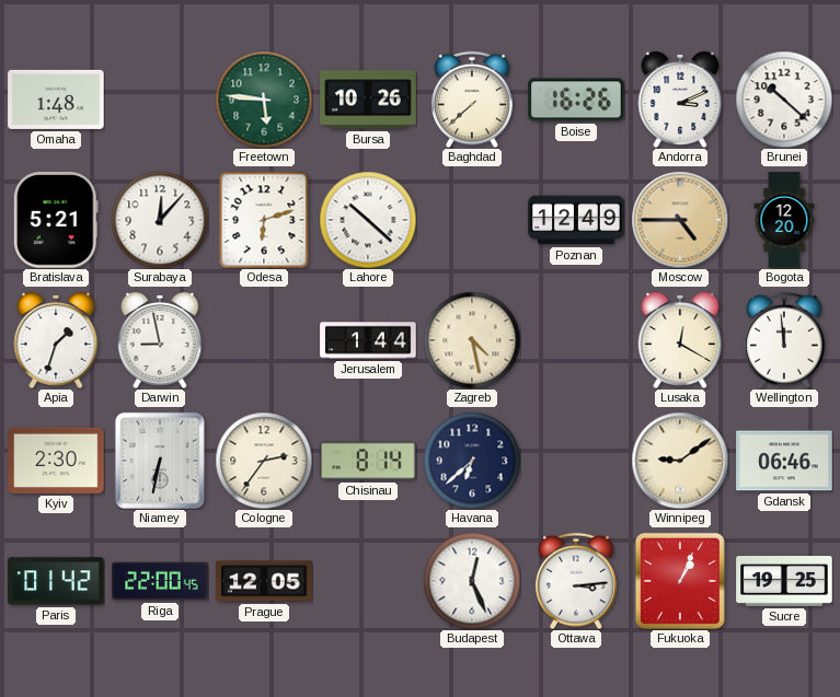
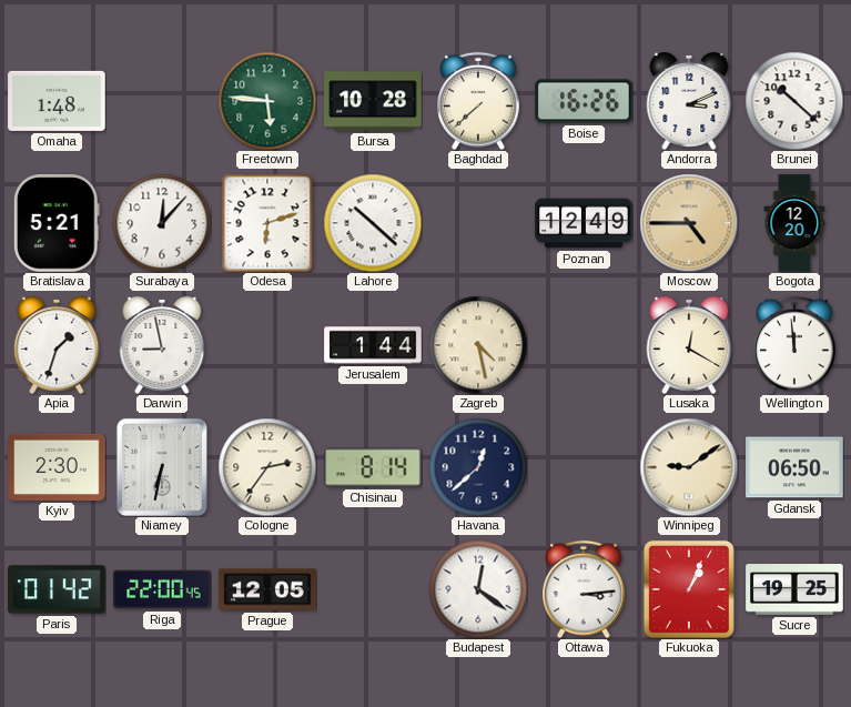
Bursa: 10:26 -> 10:28
Havana: 6:38 -> 12:38
Gdansk: 06:46 -> 06:50
Budapest: 12:26 -> 12:21
